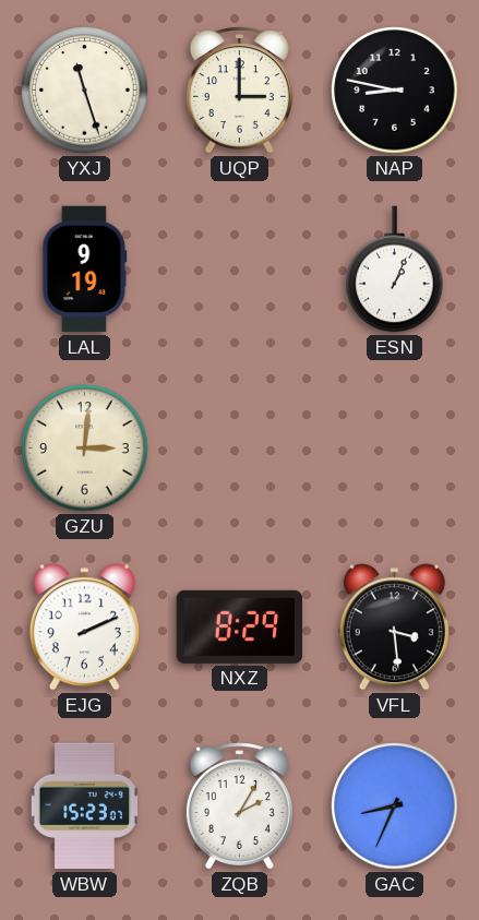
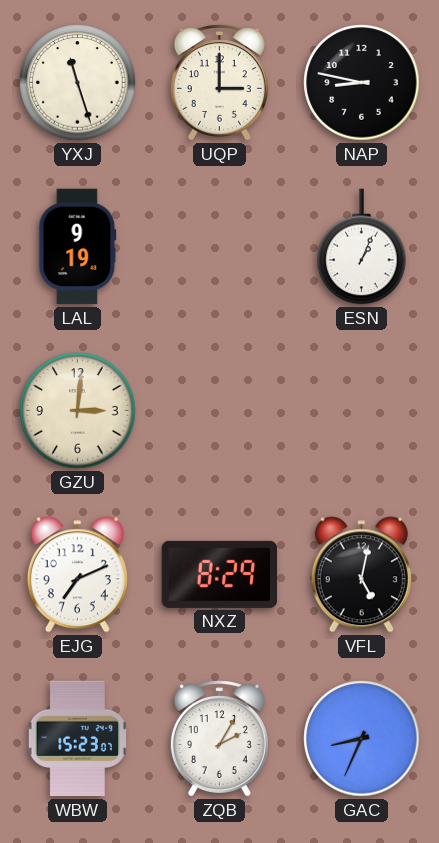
EJG: 2:11 -> 7:11
VFL: 3:29 -> 5:02
